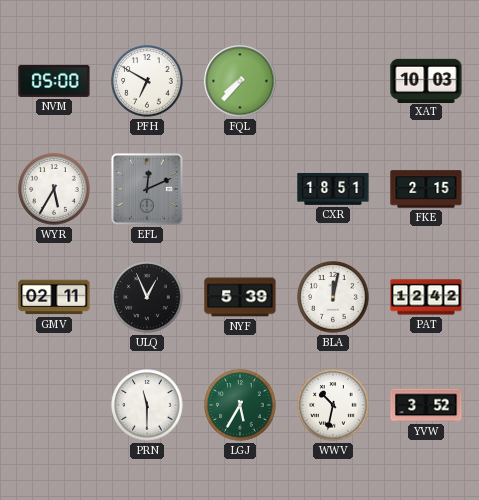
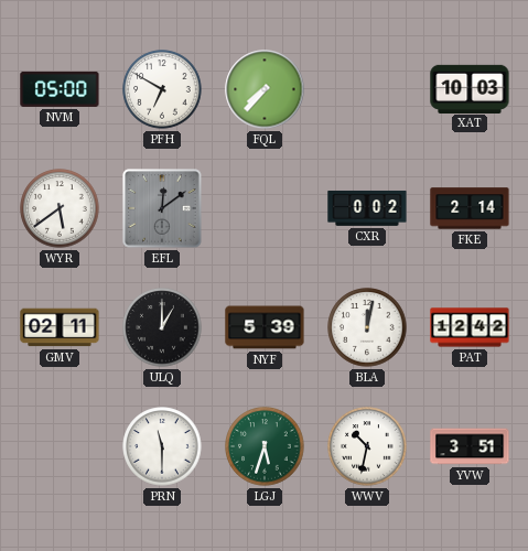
WYR: 5:35 -> 5:39
EFL: 12:11 -> 12:09
CXR: 18:51 -> 0:02
FKE: 2:15 -> 2:14
ULQ: 12:56 -> 1:00
LGJ: 5:35 -> 5:33
YVW: 3:52 -> 3:51
